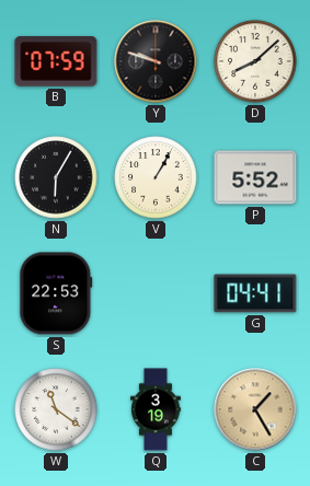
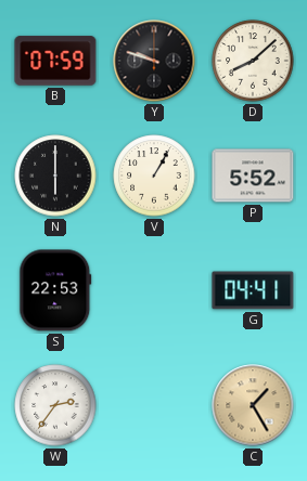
N: 6:05 -> 6:00
W: 11:21 -> 2:36
Q: 3:19 -> none
